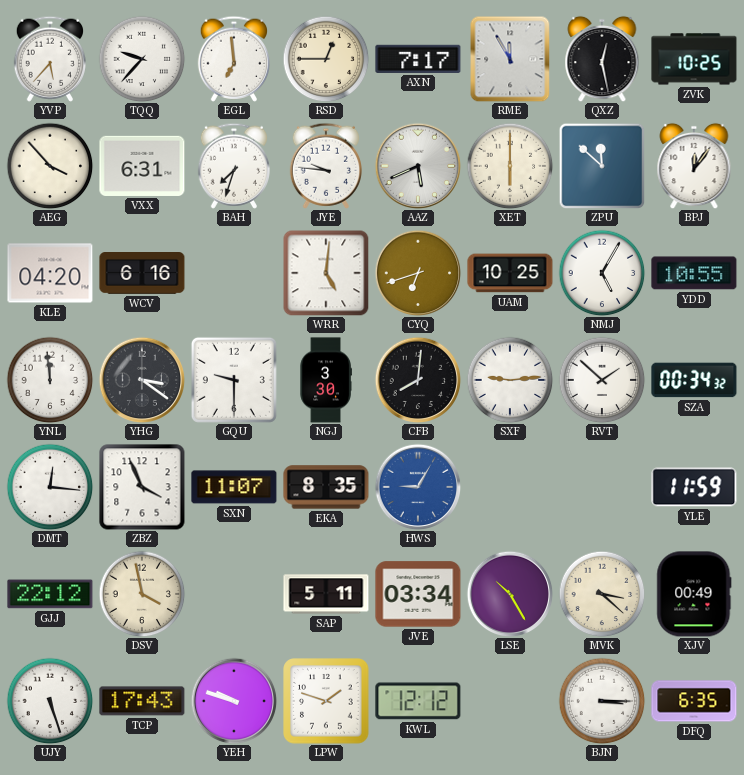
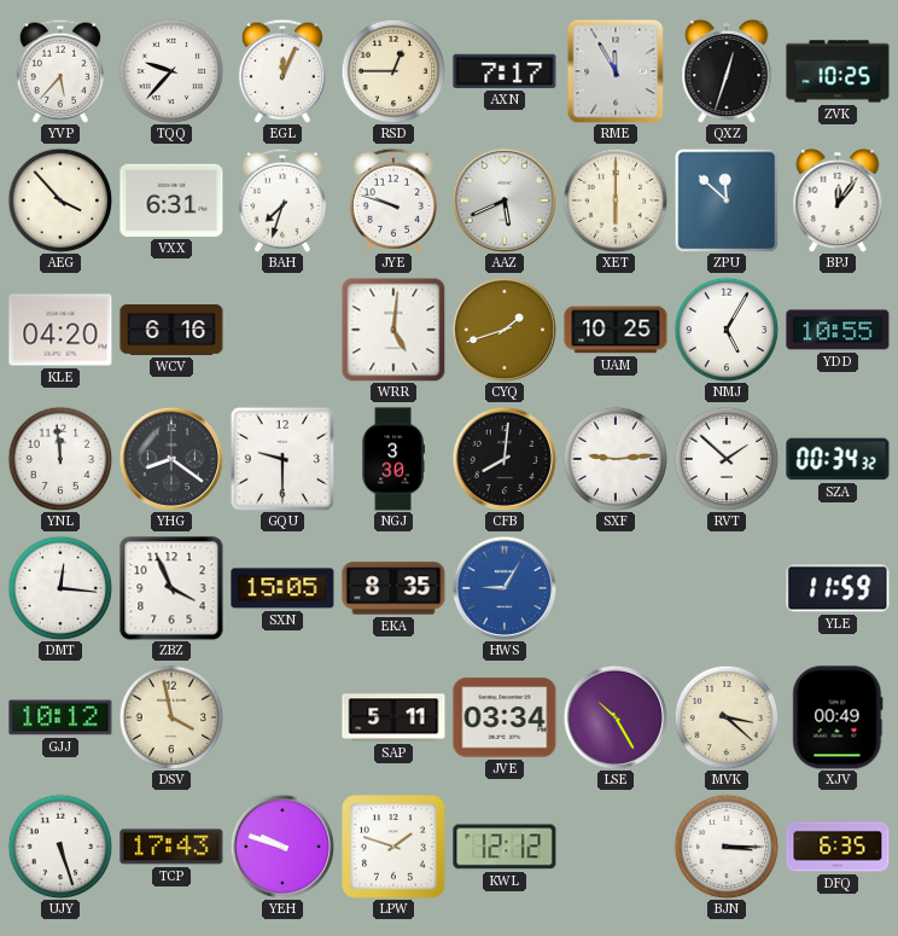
EGL: 6:59 -> 12:04
QXZ: 12:28 -> 12:33
JYE: 9:46 -> 9:48
CYQ: 6:42 -> 1:42
YHG: 3:21 -> 8:21
SXN: 11:07 -> 15:05
GJJ: 22:12 -> 10:12
